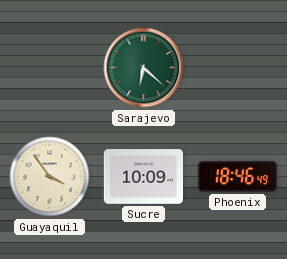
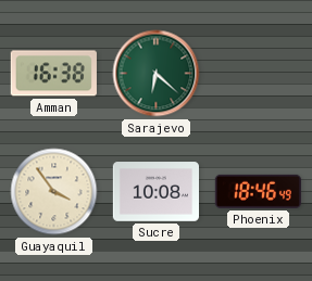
Amman: none -> 16:38
Sucre: 10:09 -> 10:08
